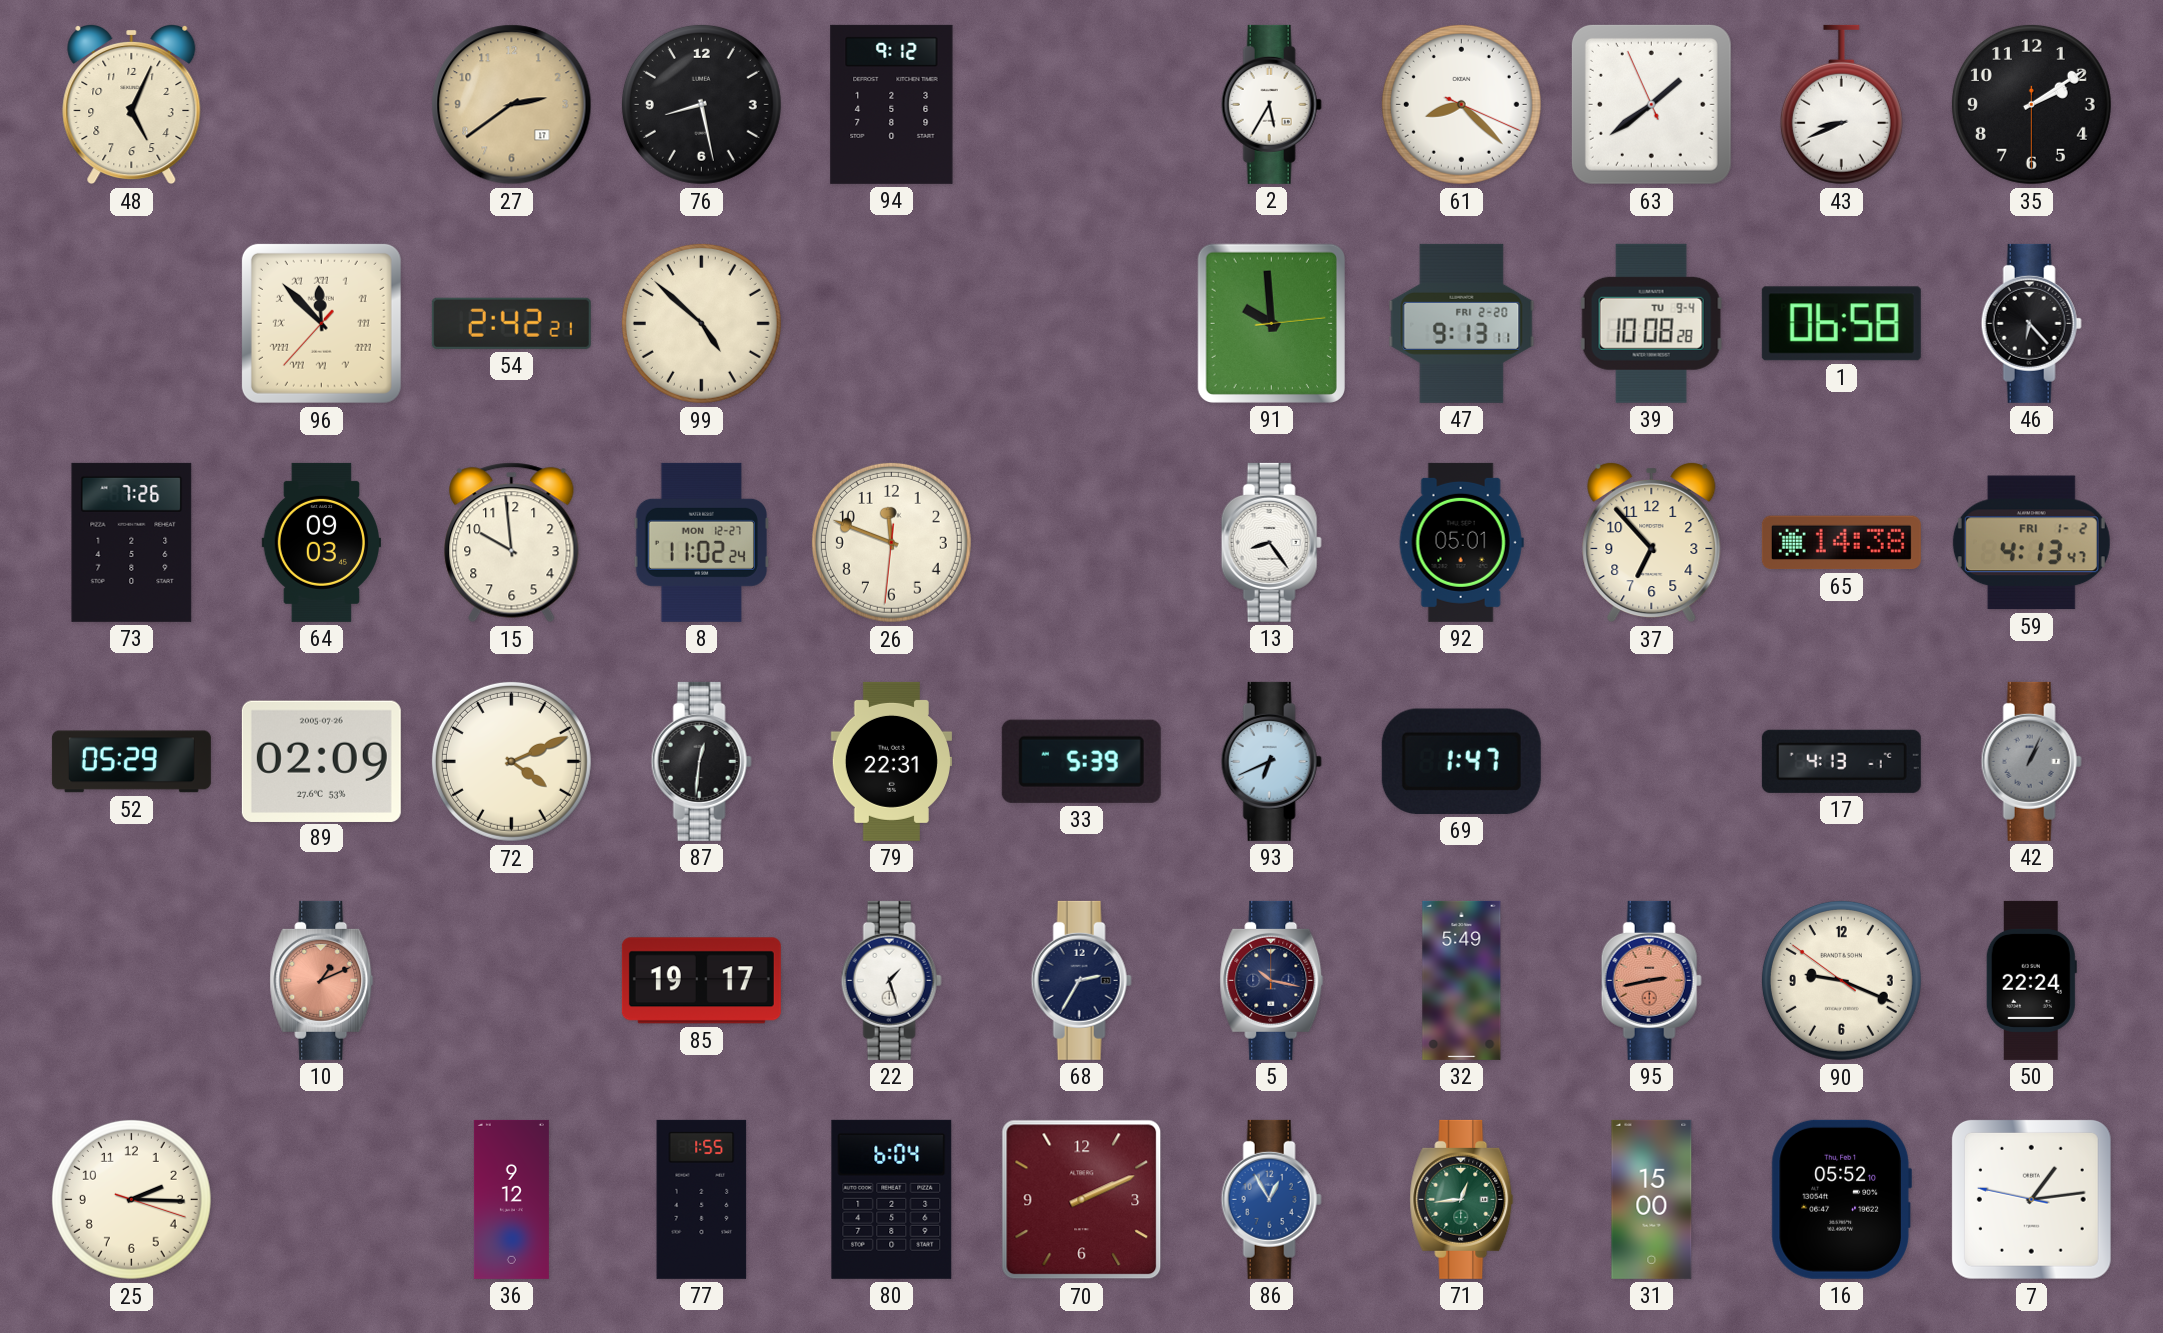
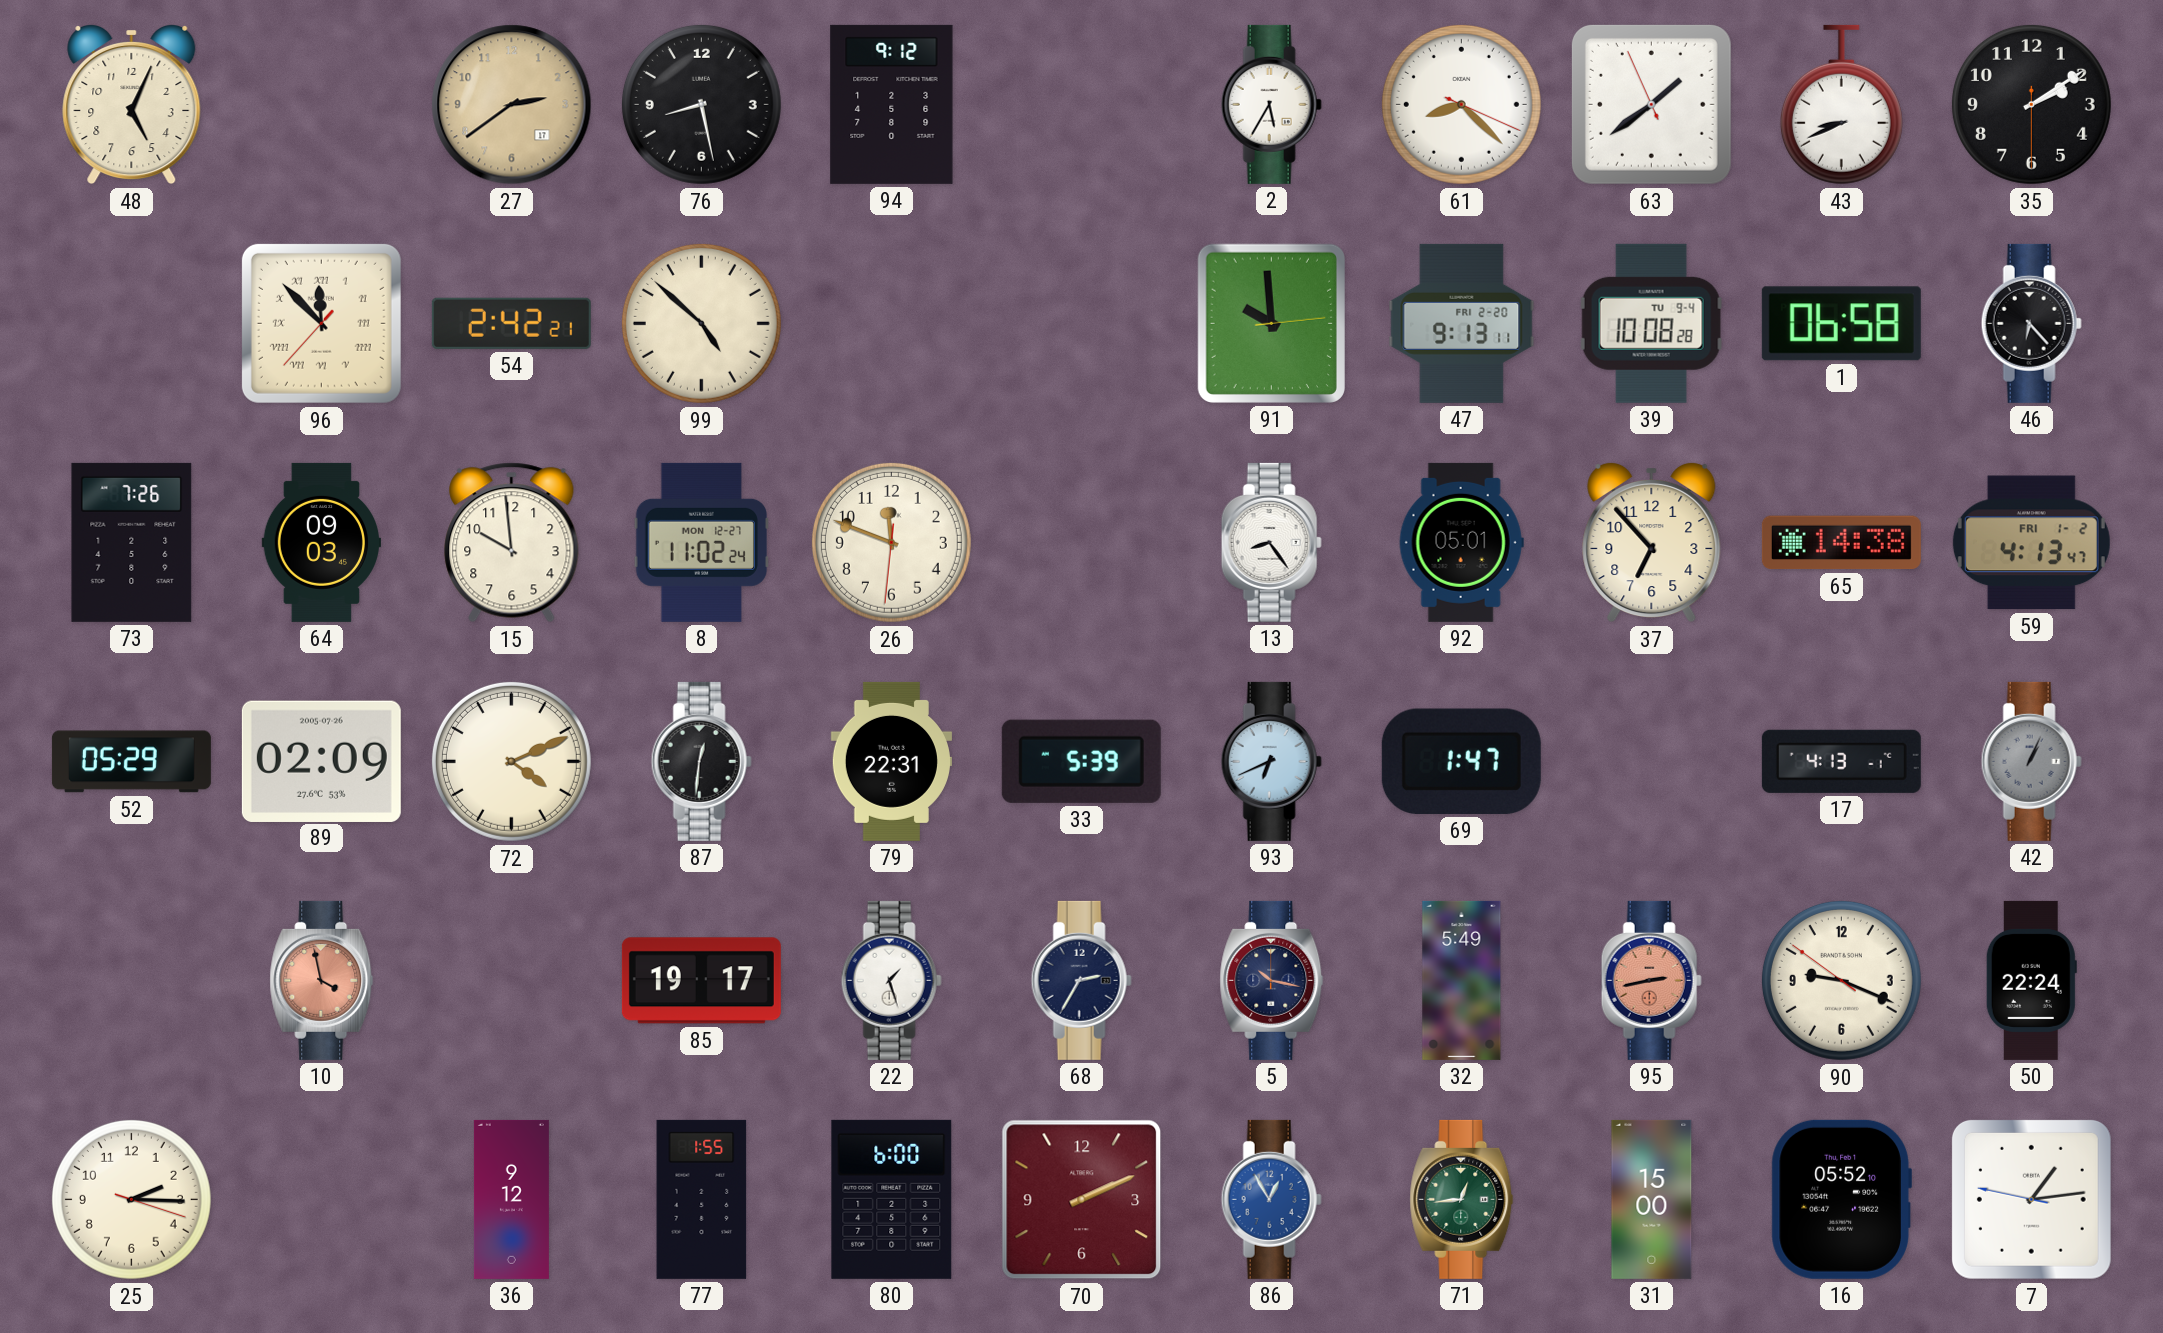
10: 1:11 -> 3:58
80: 6:04 -> 6:00
